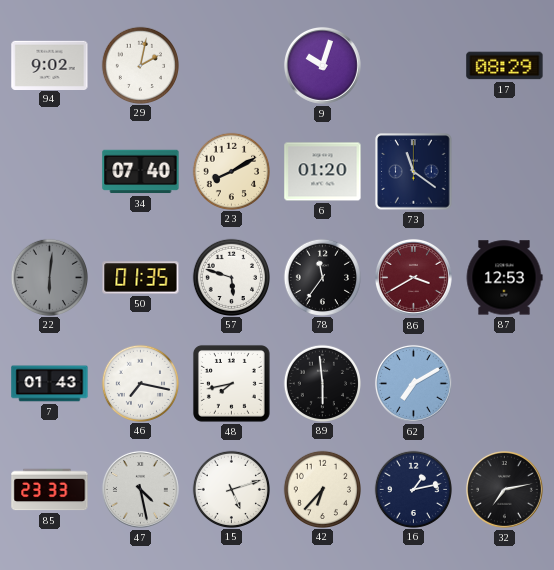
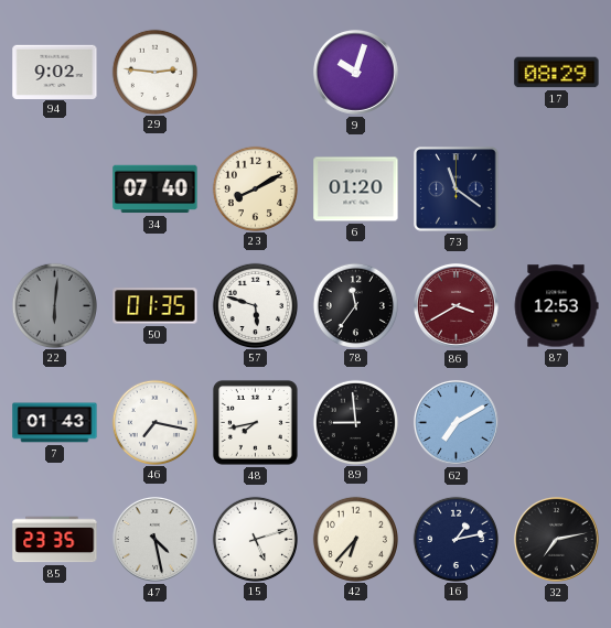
29: 2:02 -> 2:46
89: 5:59 -> 8:59
85: 23:33 -> 23:35
